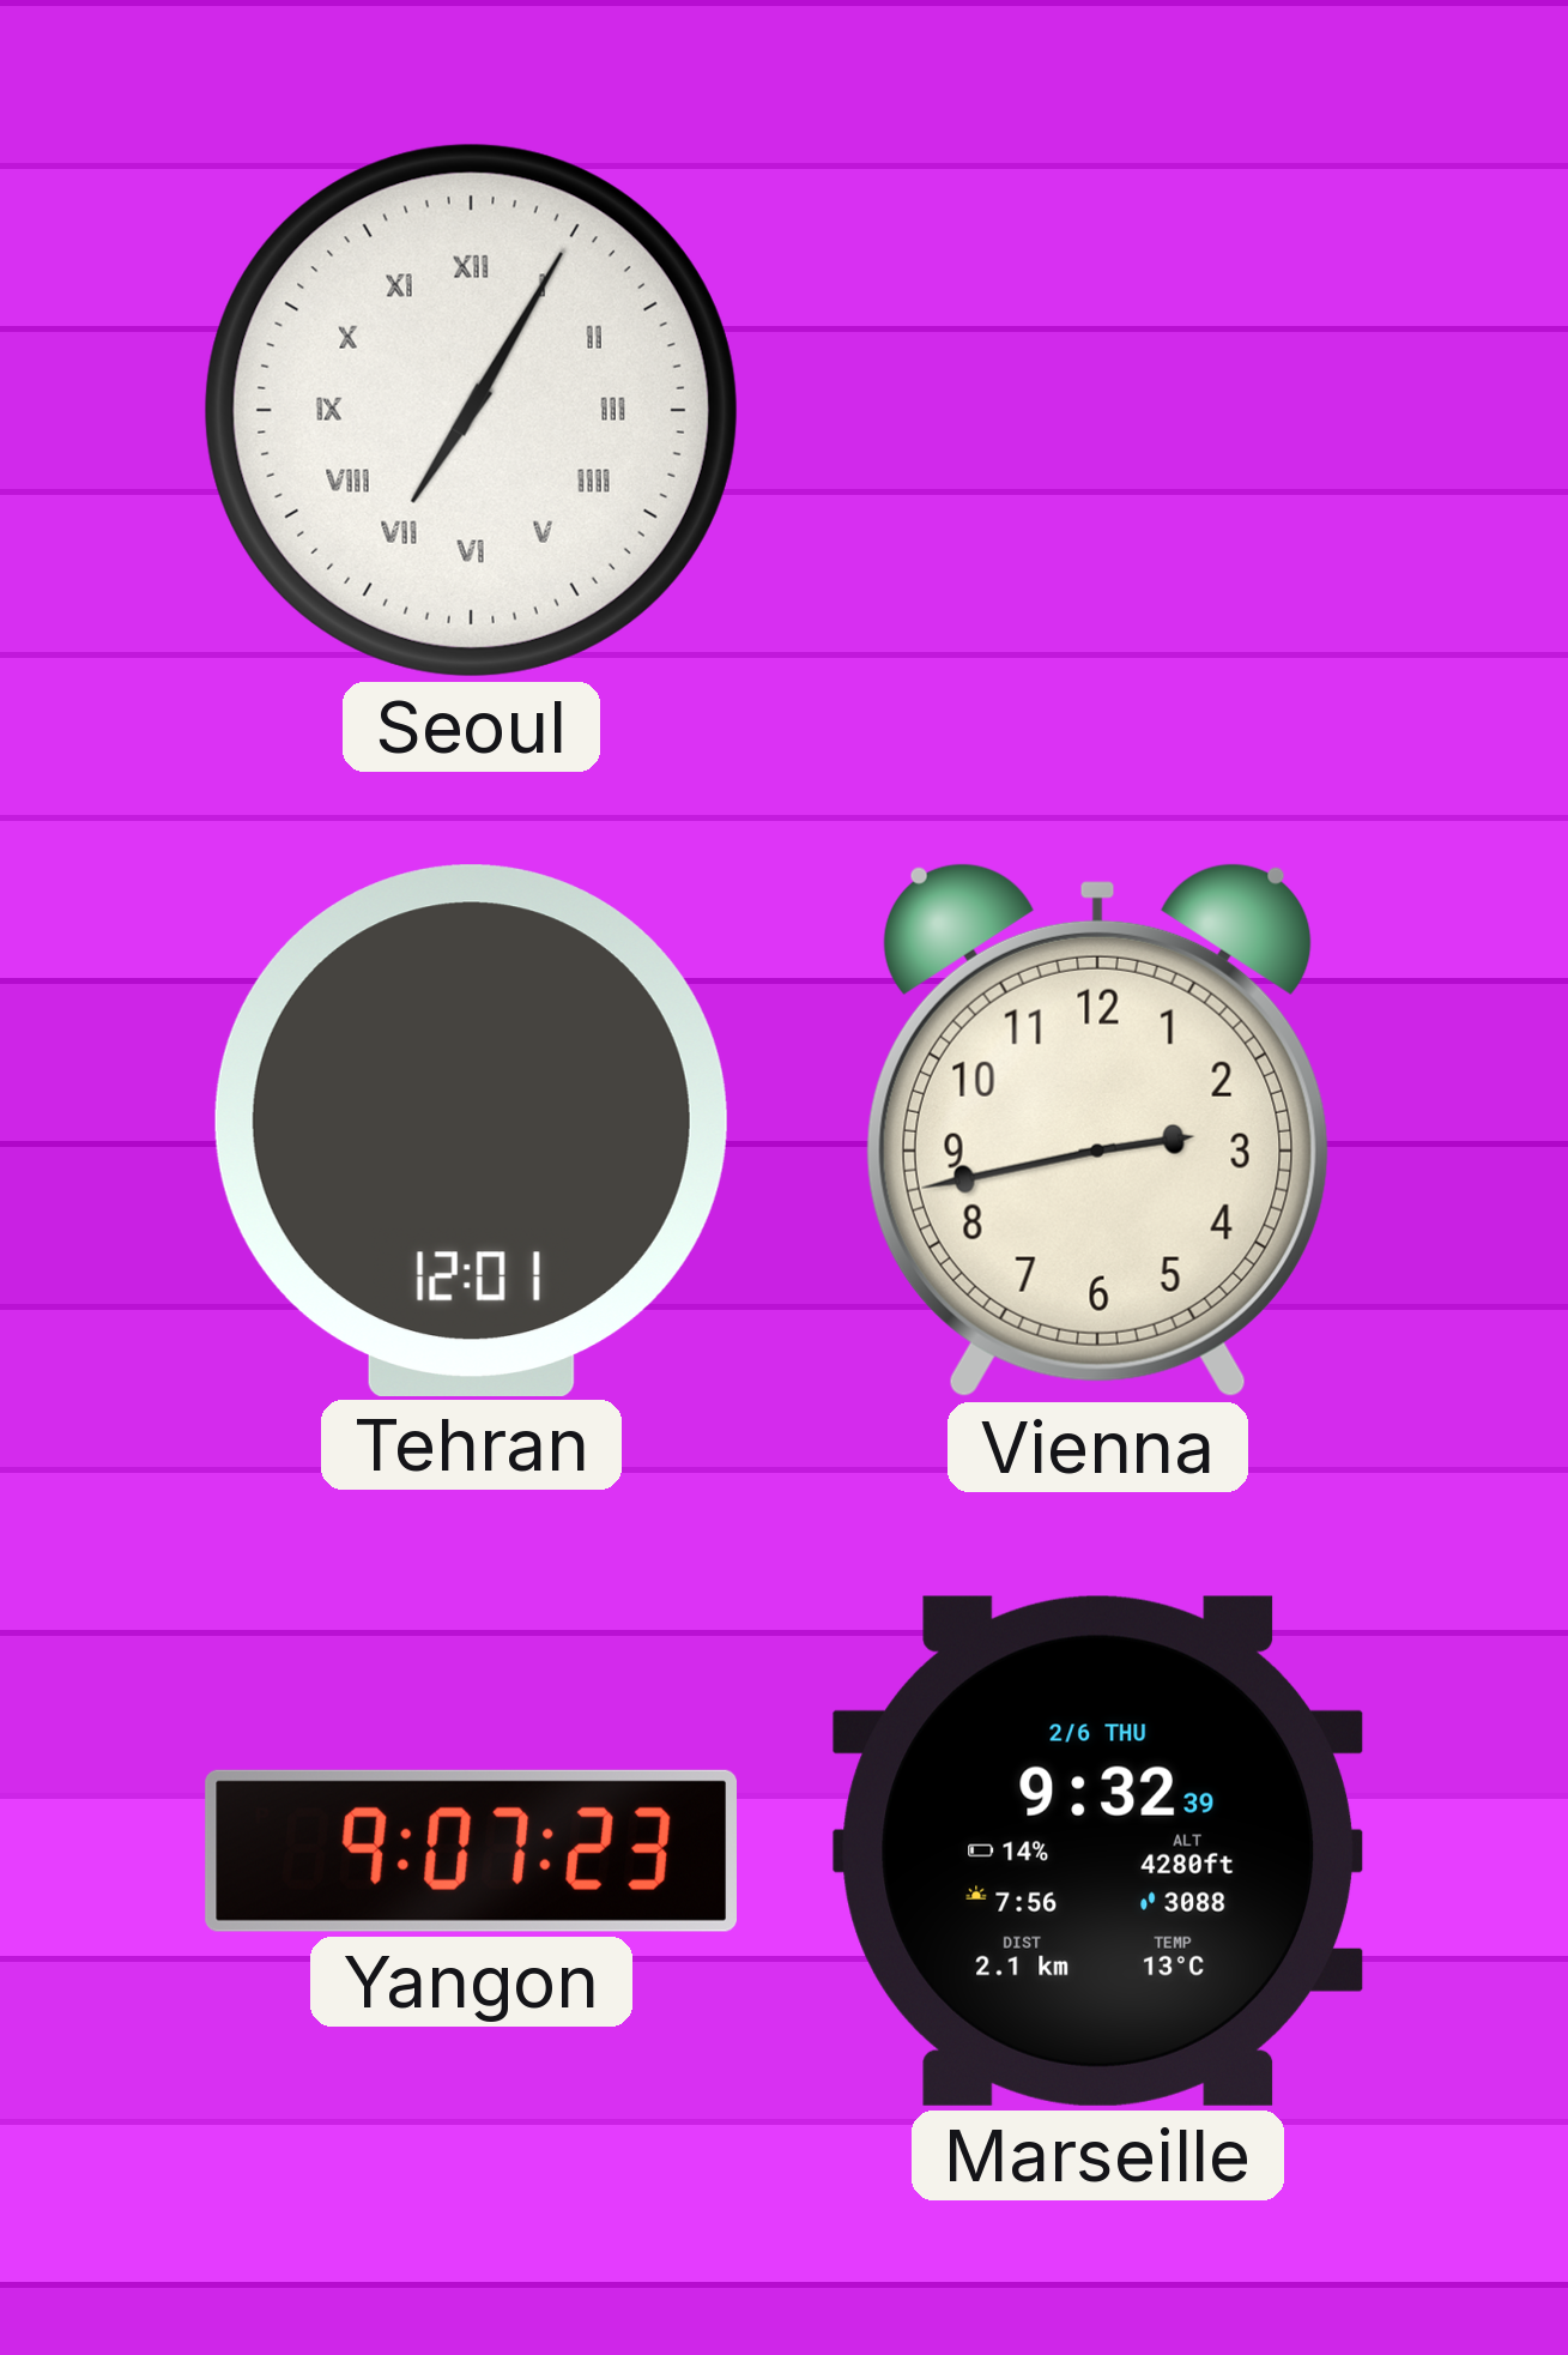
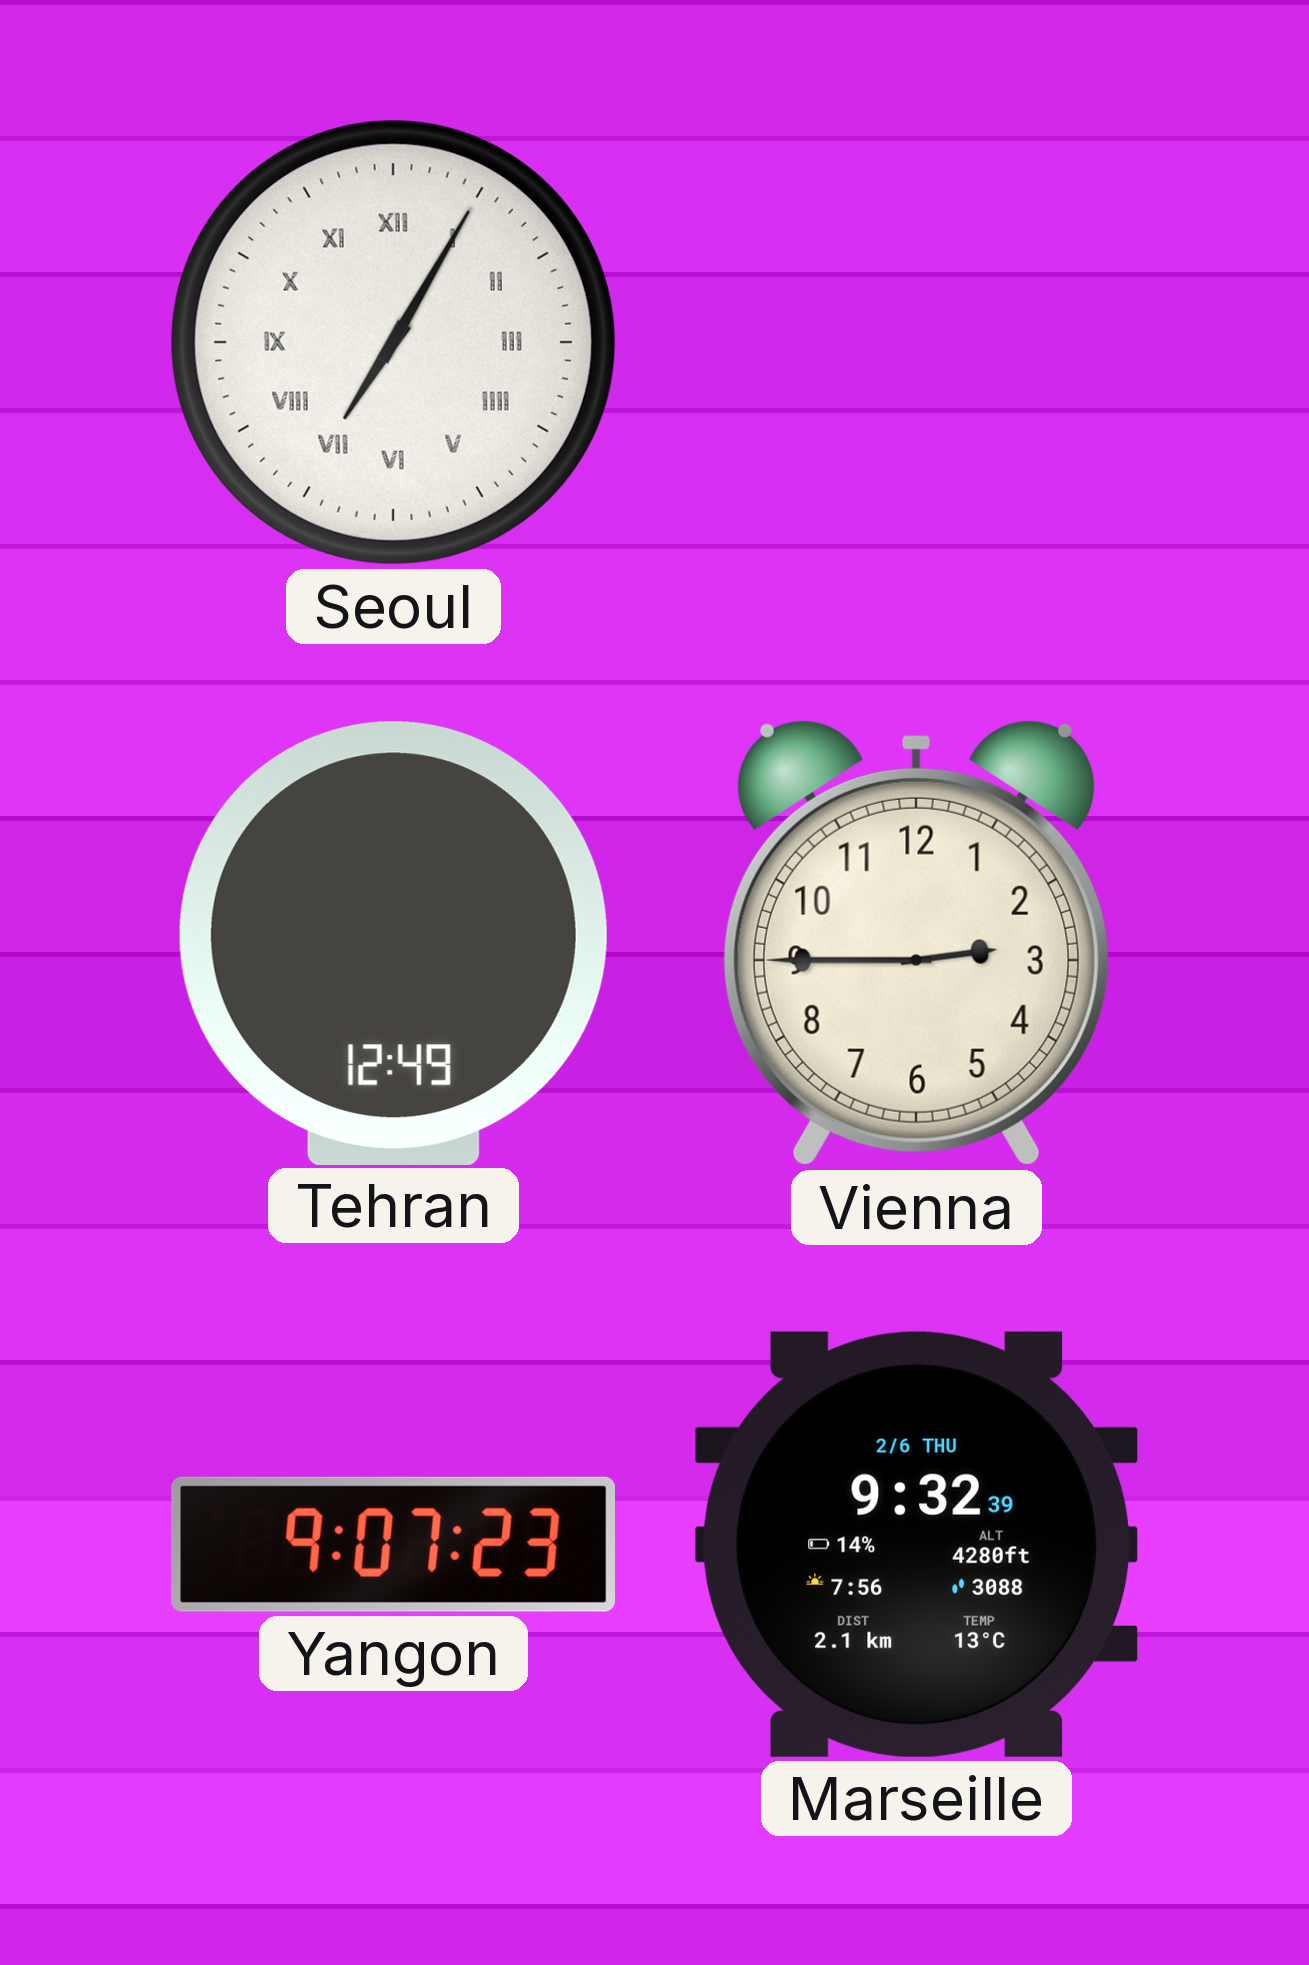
Tehran: 12:01 -> 12:49
Vienna: 2:43 -> 2:45
